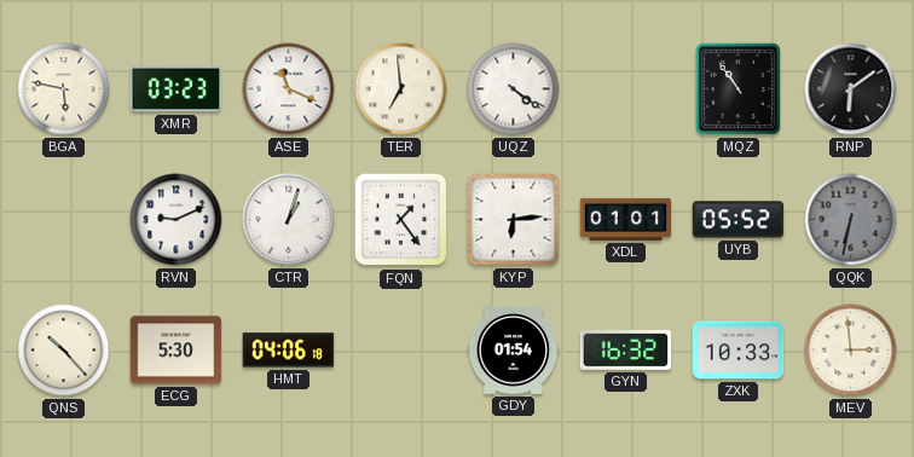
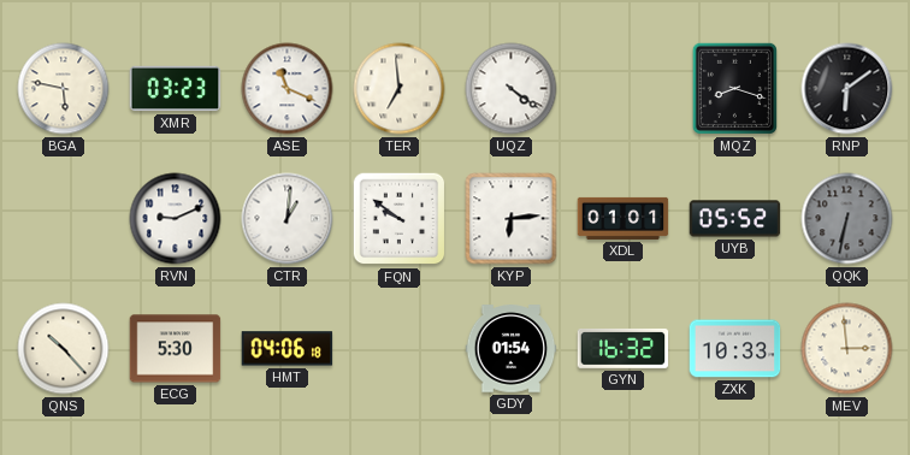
MQZ: 10:54 -> 8:18
CTR: 1:03 -> 1:01
FQN: 1:24 -> 9:51
